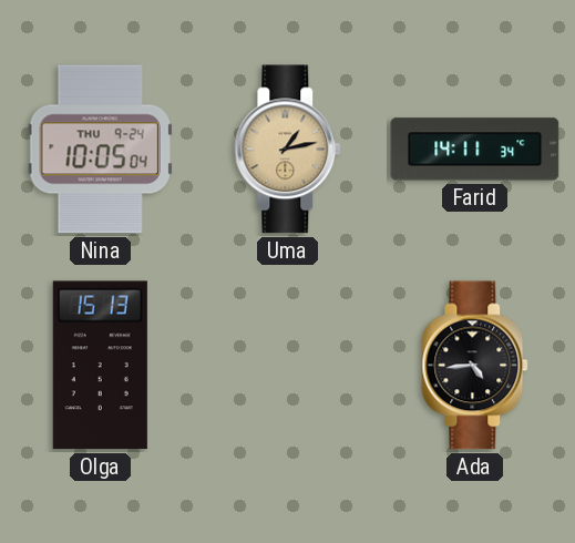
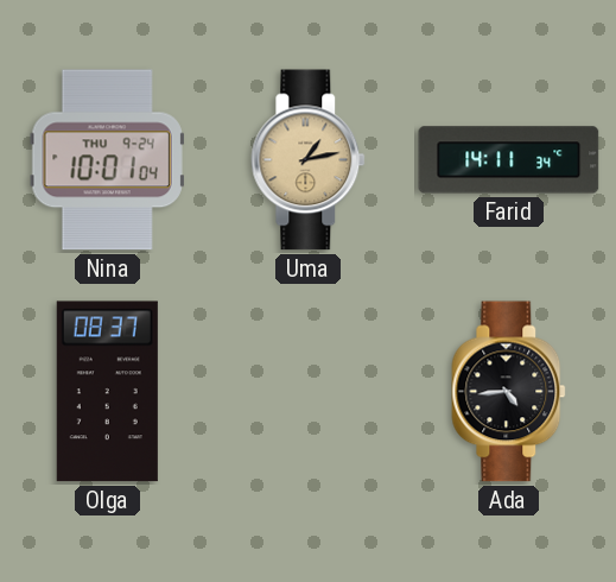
Nina: 10:05 -> 10:01
Olga: 15:13 -> 08:37
